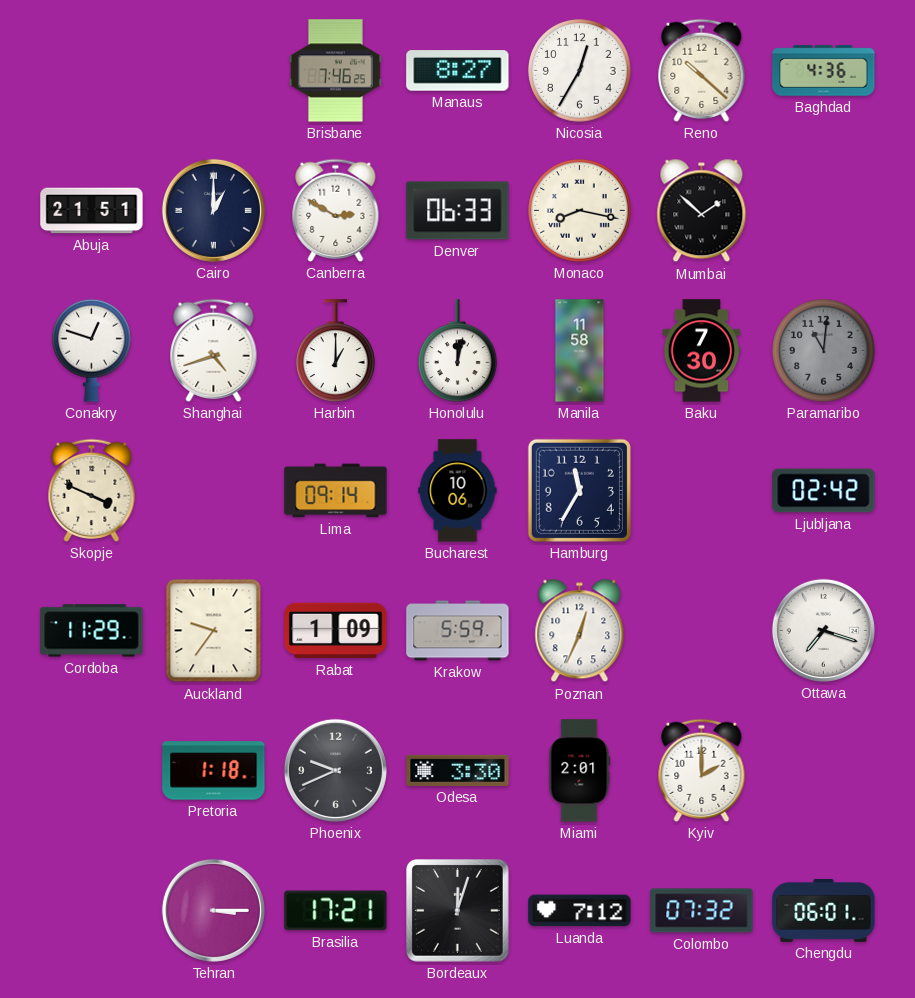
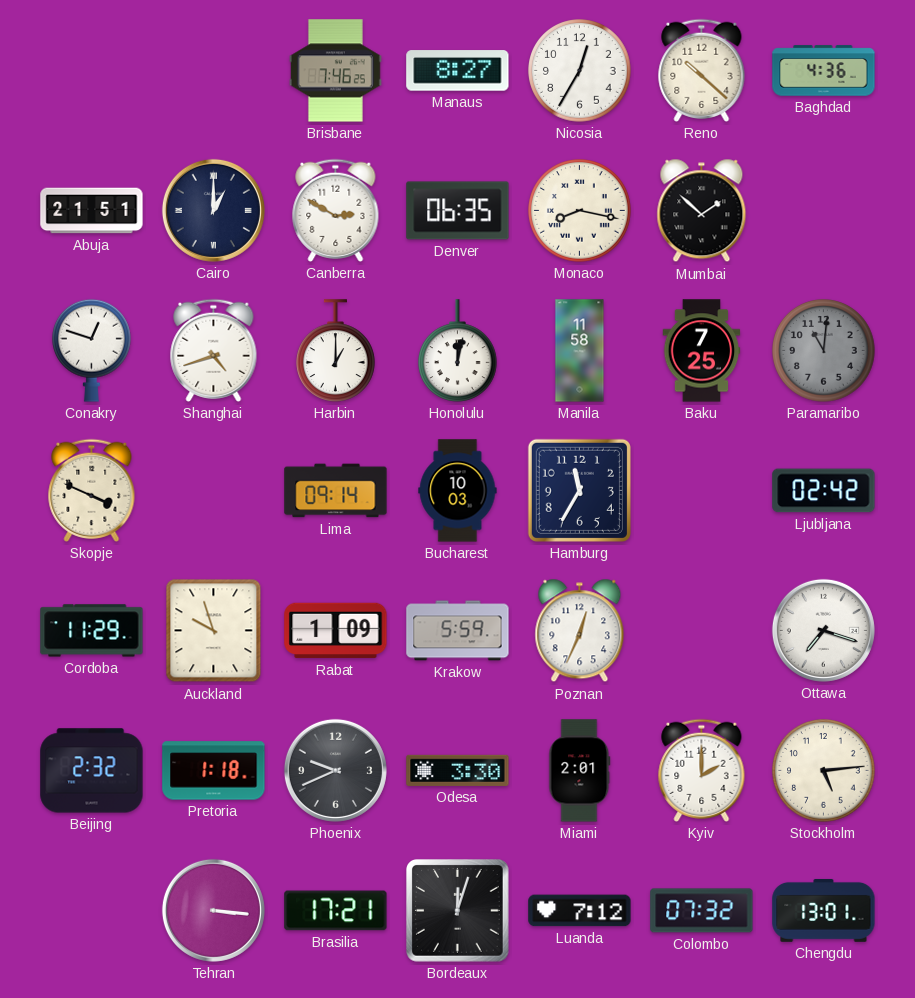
Denver: 06:33 -> 06:35
Baku: 7:30 -> 7:25
Bucharest: 10:06 -> 10:03
Auckland: 9:36 -> 9:57
Beijing: none -> 2:32
Stockholm: none -> 5:14
Tehran: 3:15 -> 3:16
Chengdu: 06:01 -> 13:01
